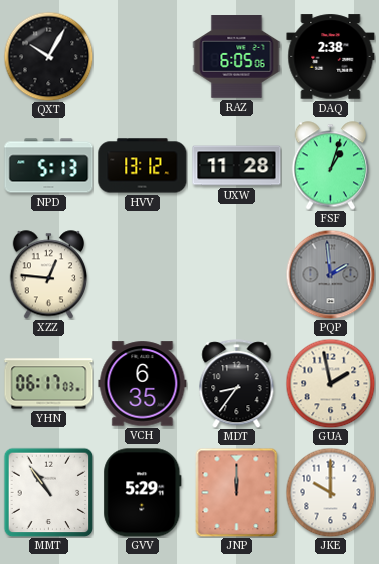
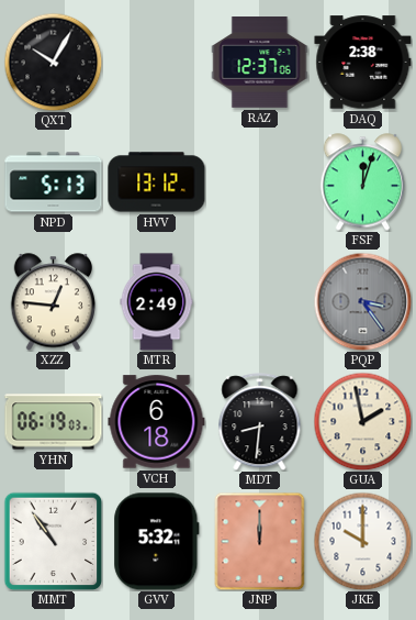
RAZ: 6:05 -> 12:37
UXW: 11:28 -> none
FSF: 1:03 -> 12:03
MTR: none -> 2:49
PQP: 1:59 -> 3:24
YHN: 06:17 -> 06:19
VCH: 6:35 -> 6:18
MDT: 8:36 -> 8:31
GVV: 5:29 -> 5:32
